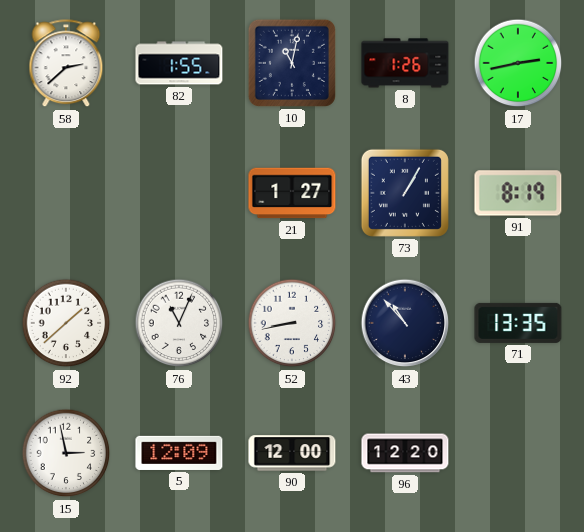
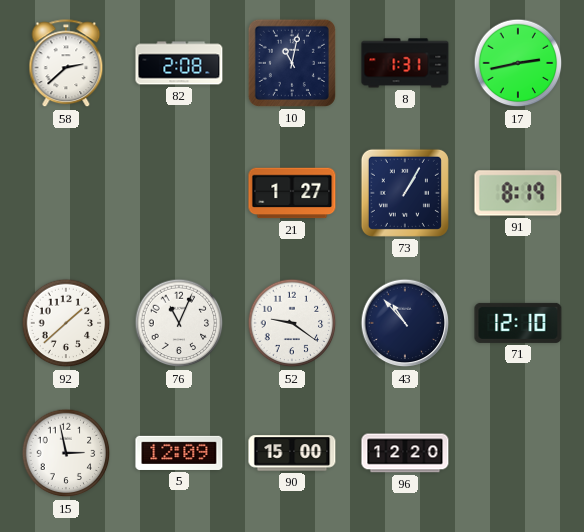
82: 1:55 -> 2:08
8: 1:26 -> 1:31
52: 8:43 -> 9:21
71: 13:35 -> 12:10
90: 12:00 -> 15:00
